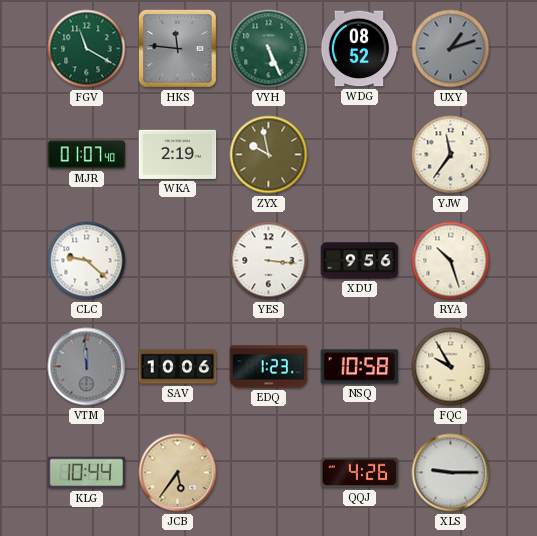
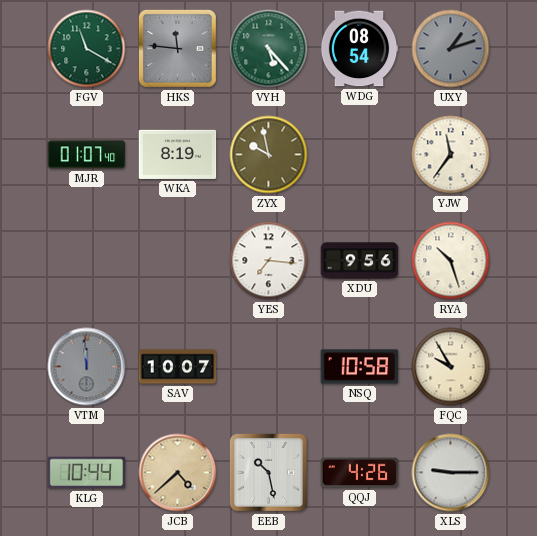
VYH: 5:26 -> 5:23
WDG: 08:52 -> 08:54
WKA: 2:19 -> 8:19
CLC: 9:22 -> none
YES: 3:16 -> 7:16
SAV: 10:06 -> 10:07
EDQ: 1:23 -> none
JCB: 5:36 -> 4:38
EEB: none -> 10:28
